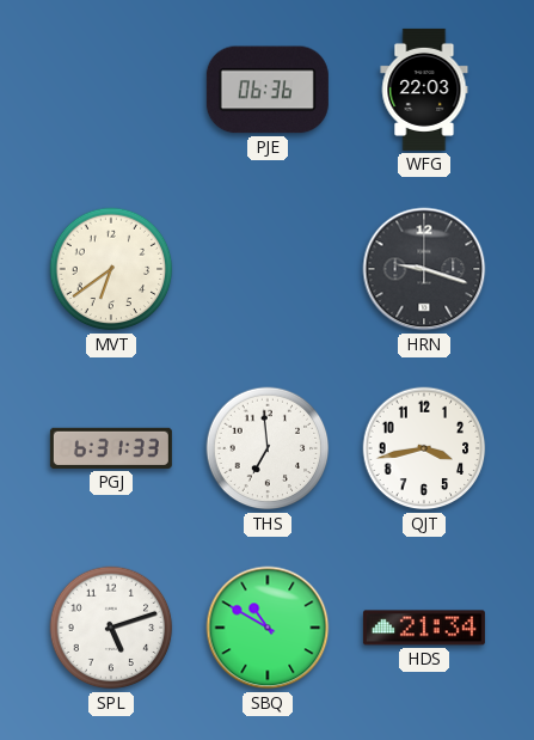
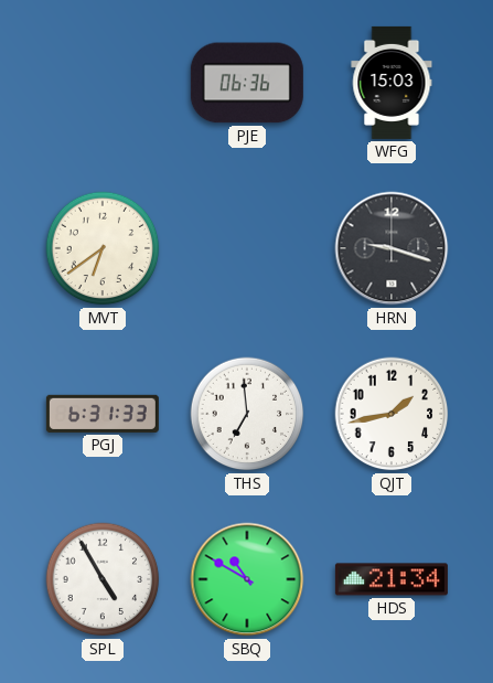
WFG: 22:03 -> 15:03
QJT: 3:43 -> 1:43
SPL: 5:12 -> 4:55
